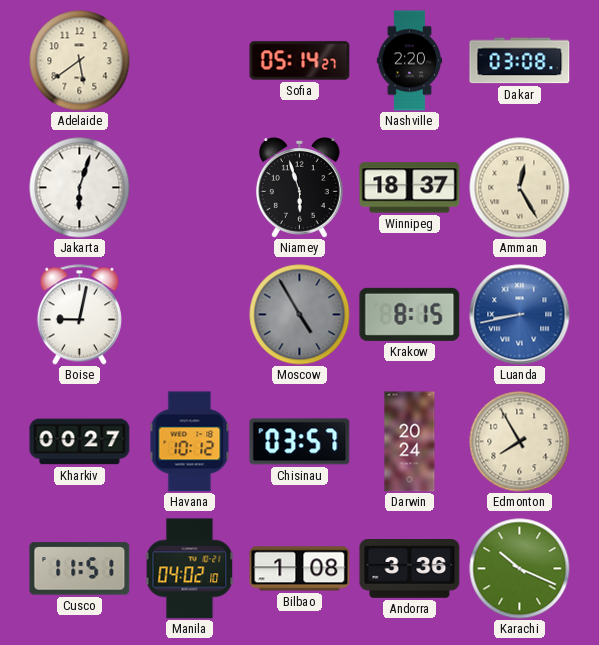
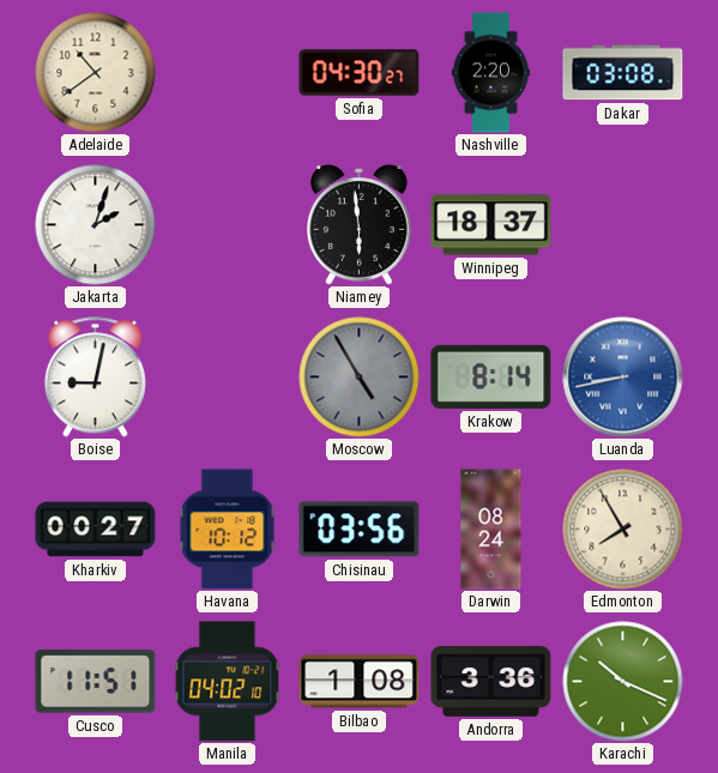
Adelaide: 5:39 -> 10:39
Sofia: 05:14 -> 04:30
Jakarta: 6:03 -> 2:03
Niamey: 5:57 -> 5:59
Amman: 12:25 -> none
Krakow: 8:15 -> 8:14
Chisinau: 03:57 -> 03:56
Darwin: 20:24 -> 08:24
